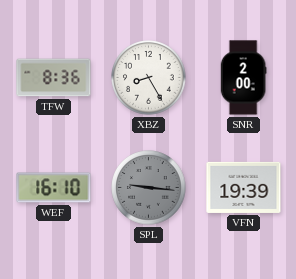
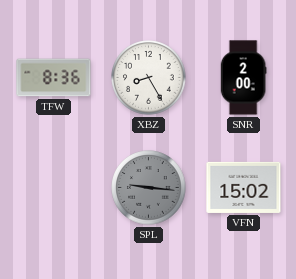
WEF: 16:10 -> none
VFN: 19:39 -> 15:02
